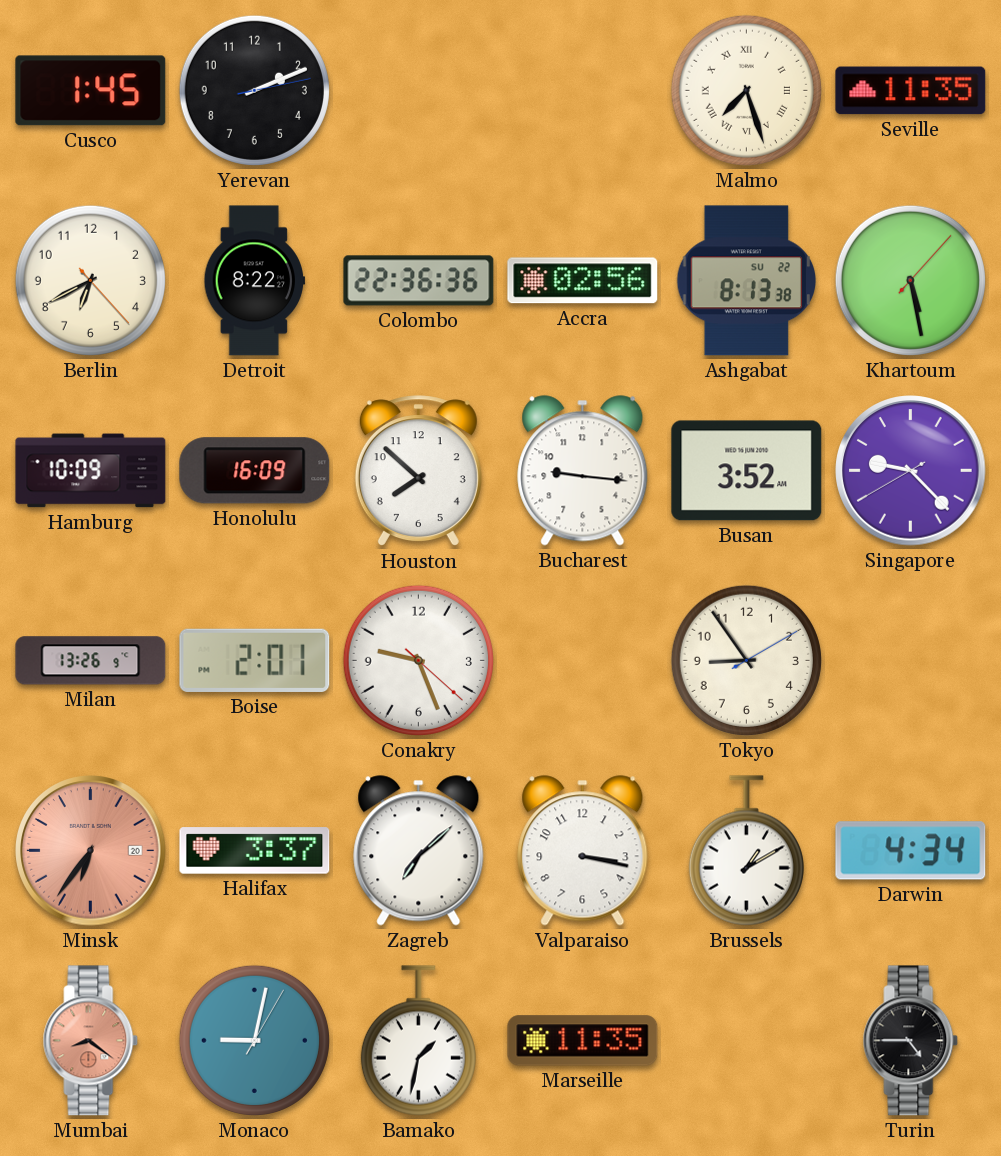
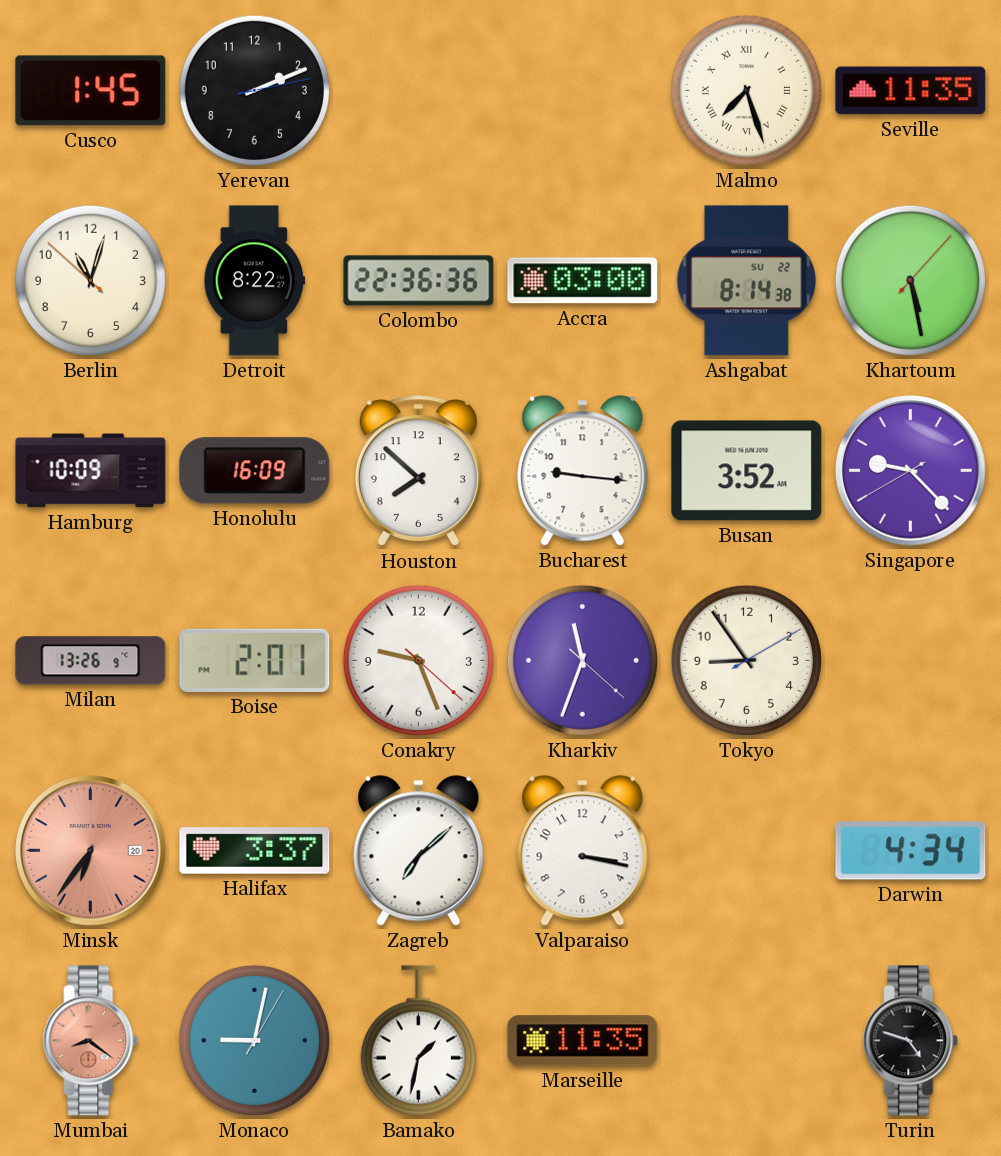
Berlin: 6:40 -> 11:02
Accra: 02:56 -> 03:00
Ashgabat: 8:13 -> 8:14
Kharkiv: none -> 11:33
Brussels: 1:10 -> none
Turin: 4:45 -> 4:48
